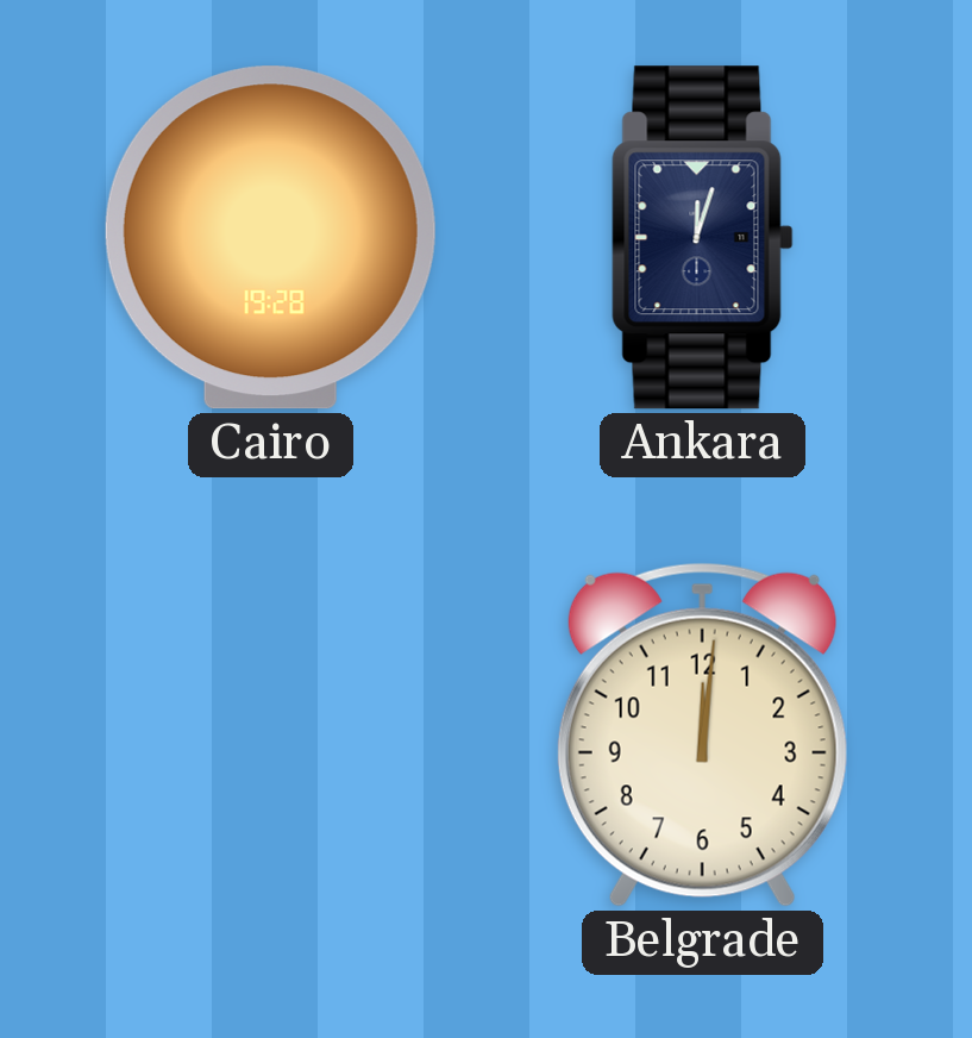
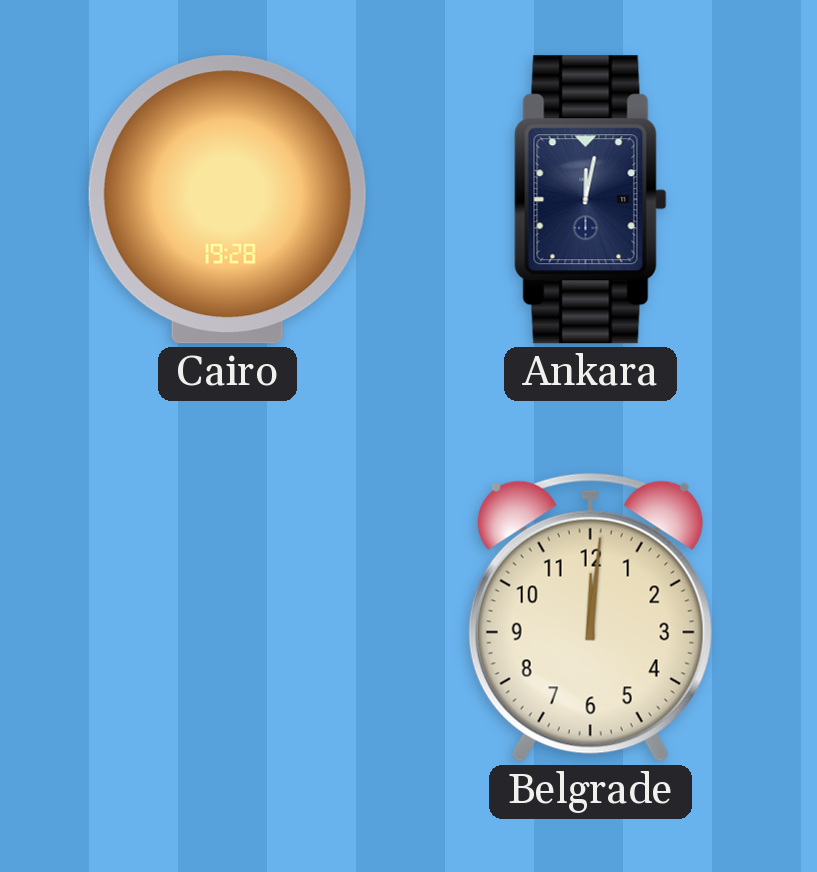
Ankara: 12:03 -> 12:02
